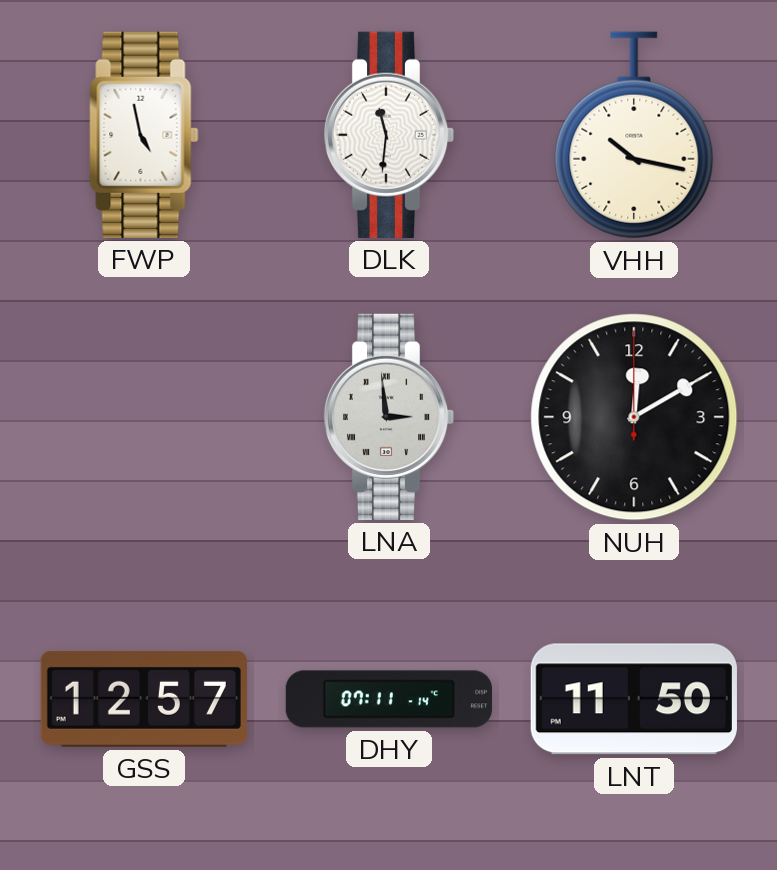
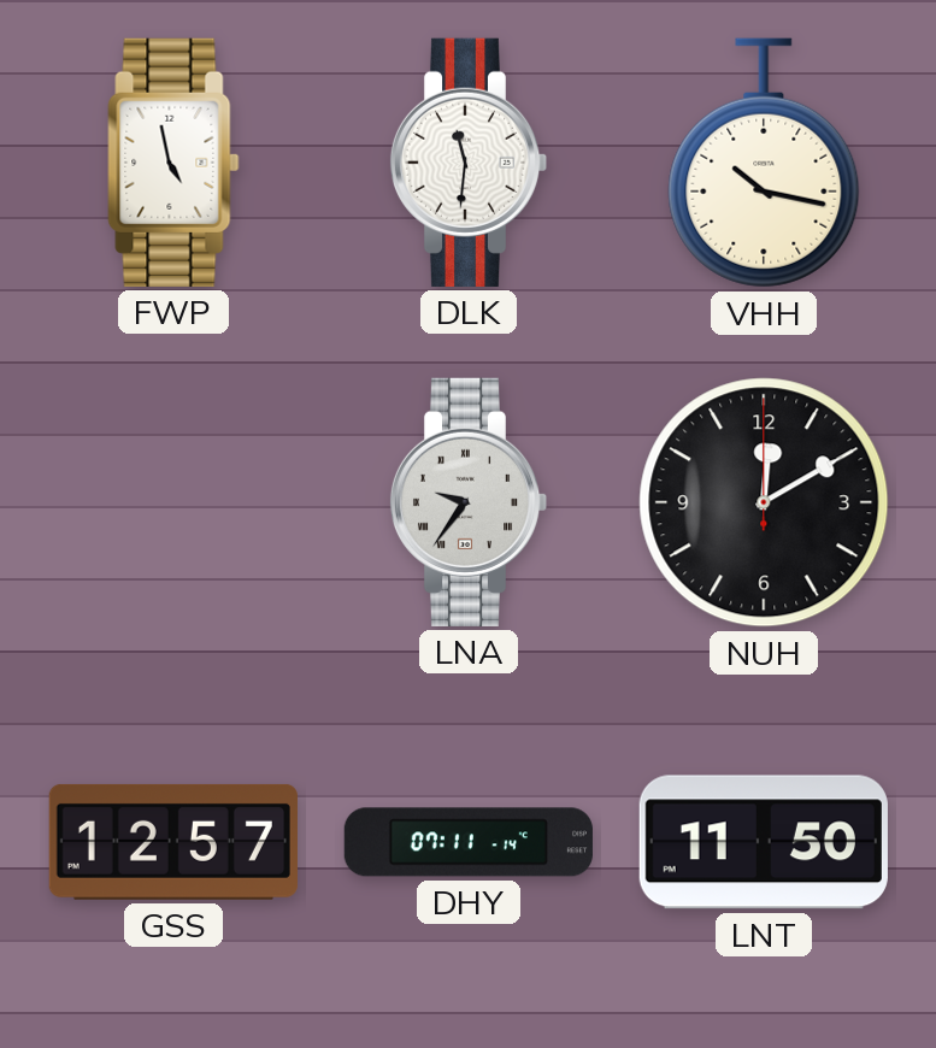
LNA: 2:59 -> 9:36
